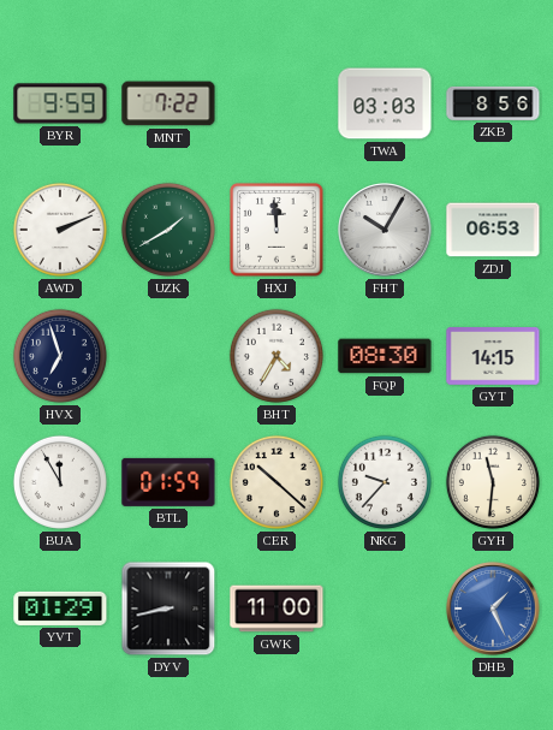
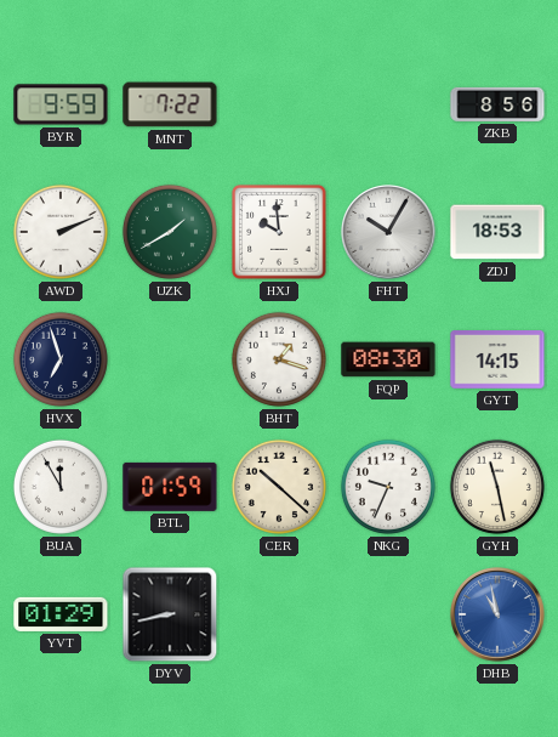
TWA: 03:03 -> none
HXJ: 11:59 -> 9:59
ZDJ: 06:53 -> 18:53
BHT: 4:35 -> 1:18
NKG: 9:37 -> 9:34
GYH: 11:31 -> 11:28
GWK: 11:00 -> none
DHB: 1:26 -> 10:58
